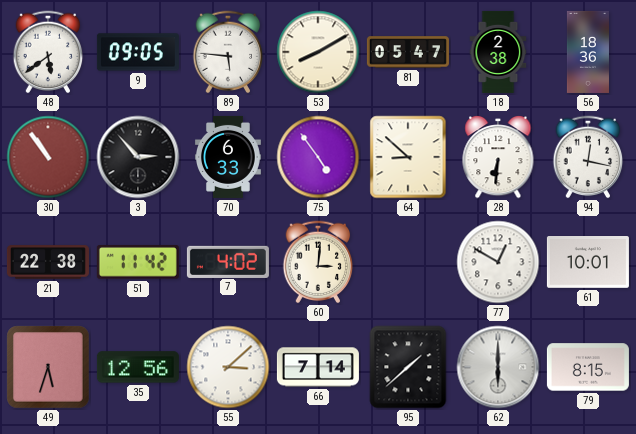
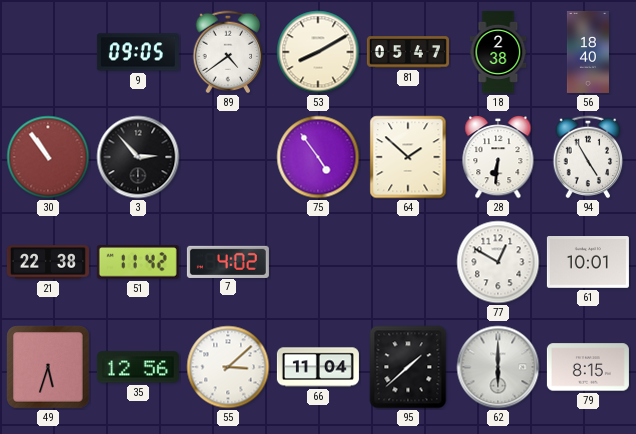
48: 5:39 -> none
89: 5:46 -> 4:39
56: 18:36 -> 18:40
70: 6:33 -> none
64: 8:52 -> 1:52
94: 12:17 -> 4:55
60: 3:01 -> none
66: 7:14 -> 11:04
